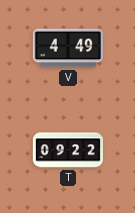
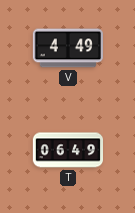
T: 09:22 -> 06:49
